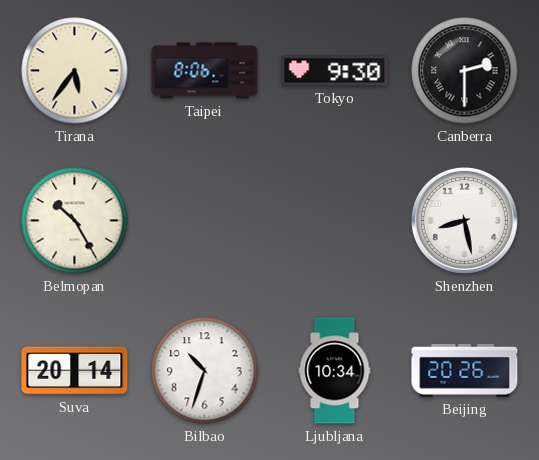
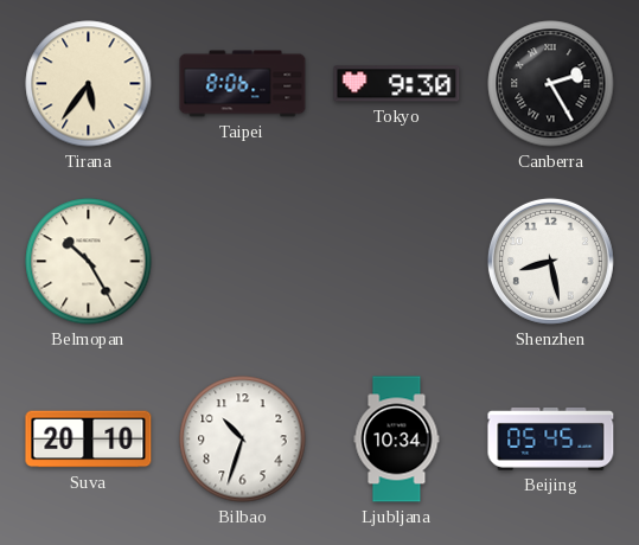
Canberra: 2:30 -> 2:25
Suva: 20:14 -> 20:10
Beijing: 20:26 -> 05:45
